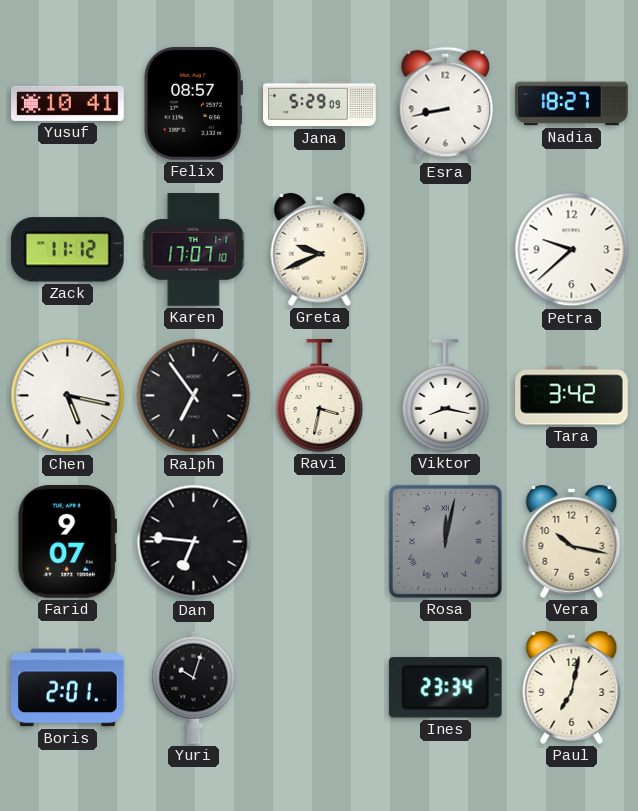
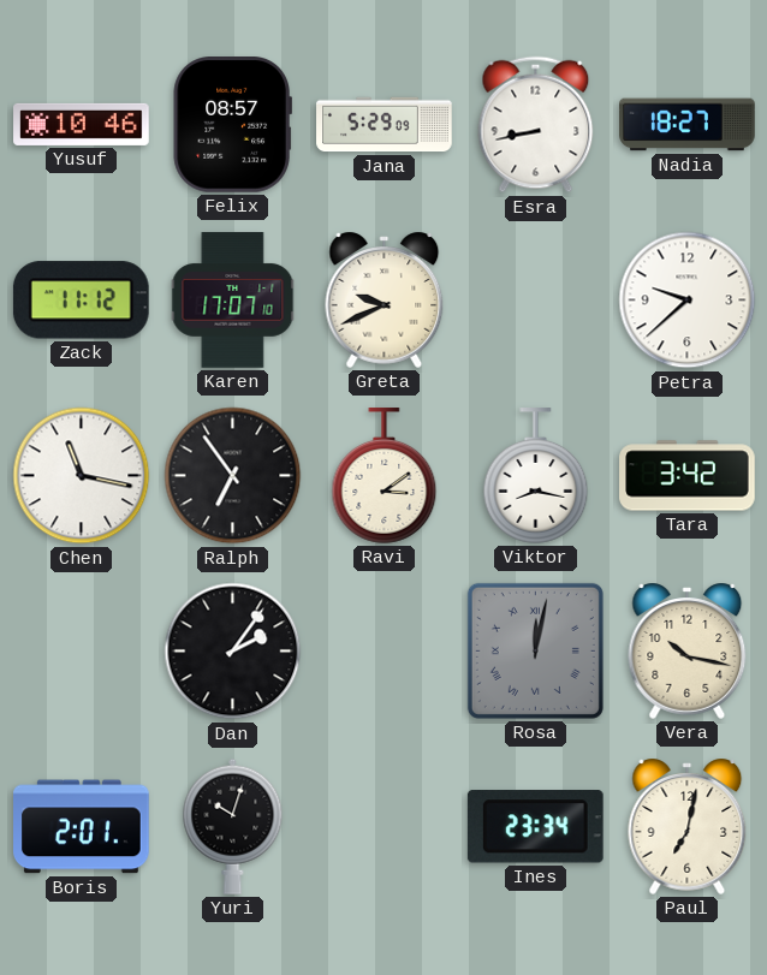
Yusuf: 10:41 -> 10:46
Chen: 5:17 -> 11:17
Ravi: 3:32 -> 3:09
Farid: 9:07 -> none
Dan: 6:46 -> 2:06
